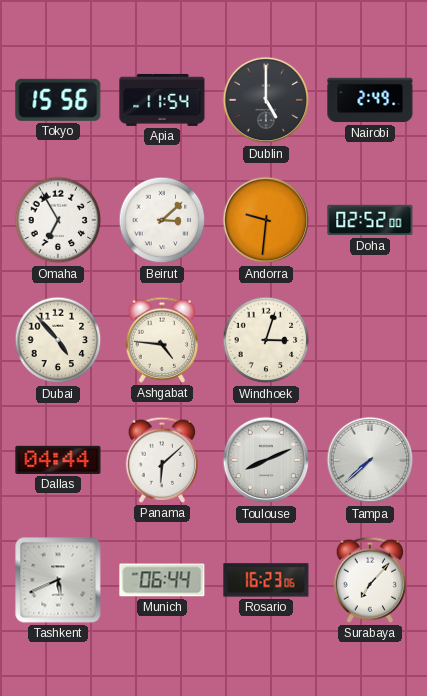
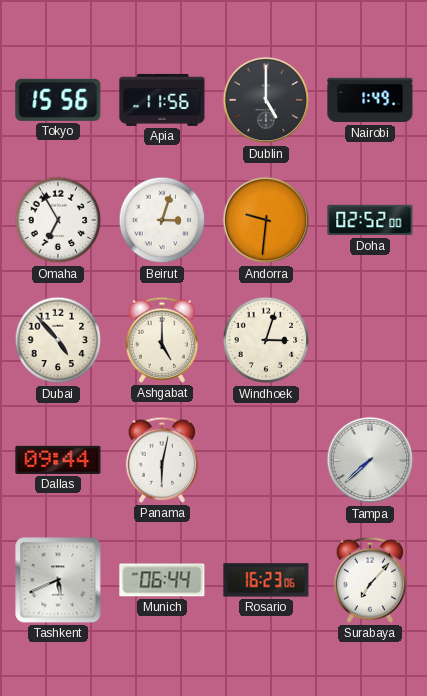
Apia: 11:54 -> 11:56
Nairobi: 2:49 -> 1:49
Beirut: 3:08 -> 3:03
Ashgabat: 4:46 -> 5:00
Dallas: 04:44 -> 09:44
Panama: 6:08 -> 6:02
Toulouse: 8:11 -> none
